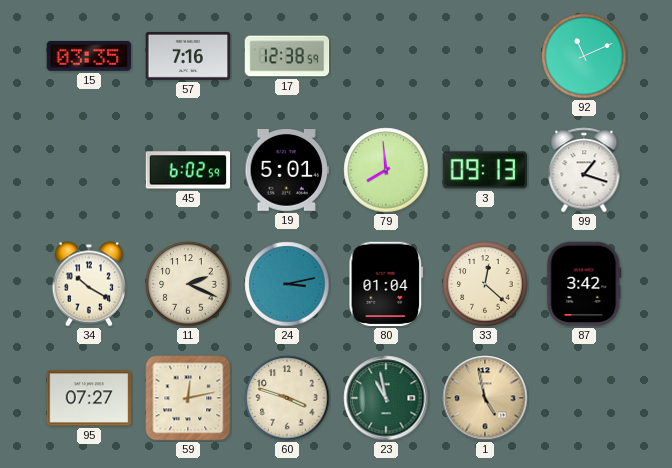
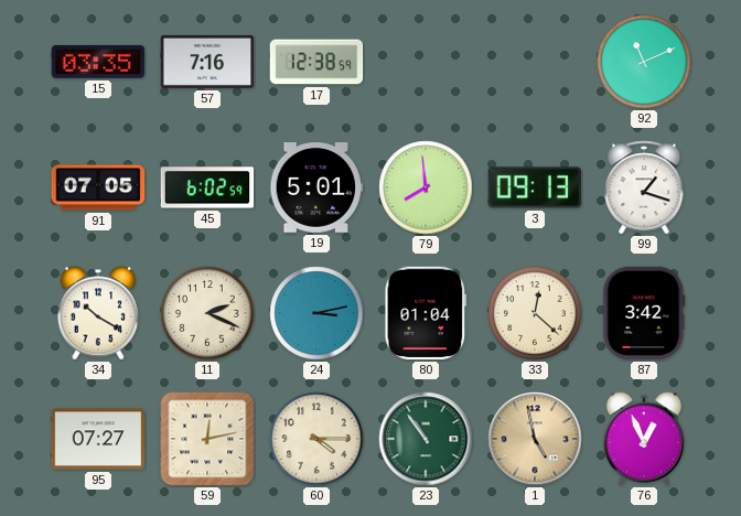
91: none -> 07:05
60: 3:48 -> 4:15
23: 10:58 -> 10:54
76: none -> 12:56
